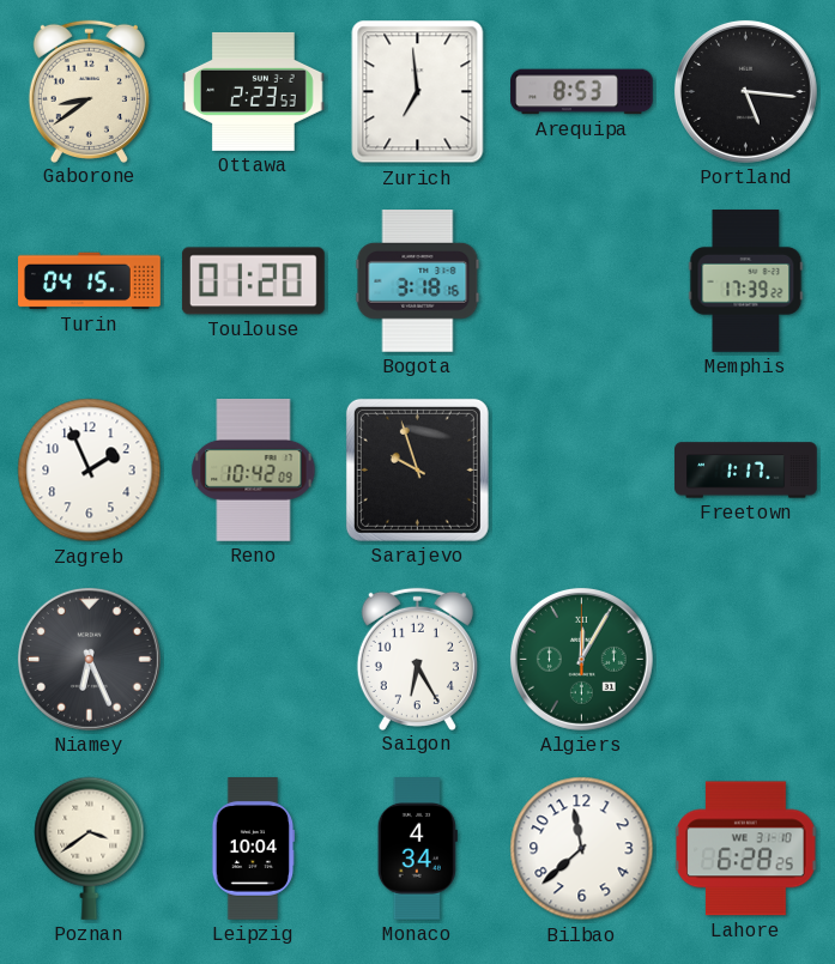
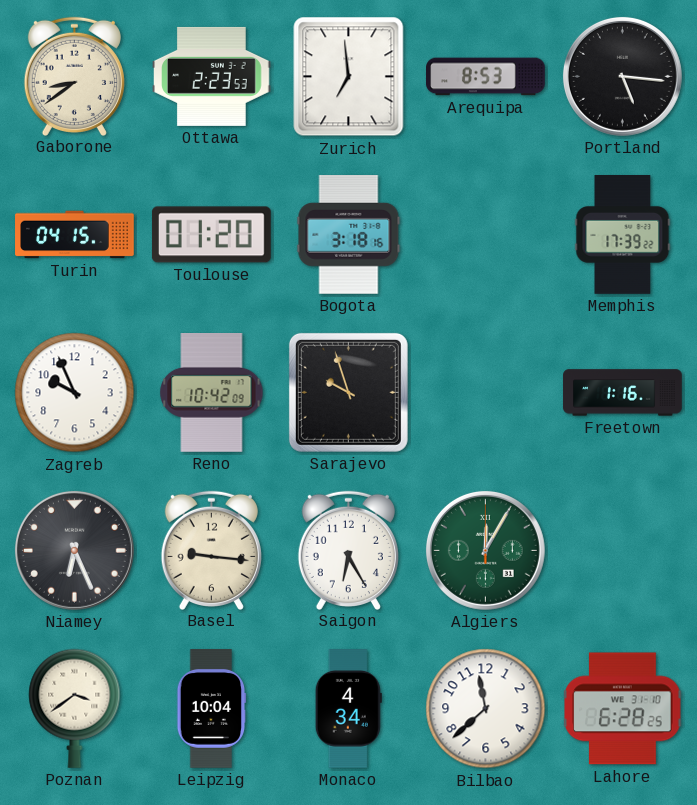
Zagreb: 1:56 -> 9:56
Freetown: 1:17 -> 1:16
Basel: none -> 9:16
